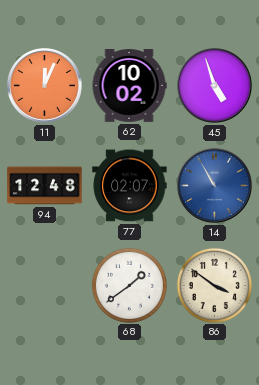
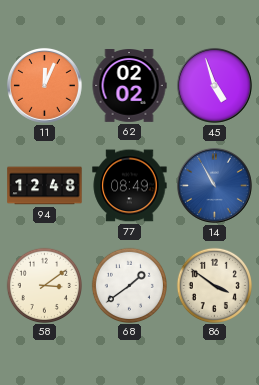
62: 10:02 -> 02:02
77: 02:07 -> 08:49
58: none -> 3:09
